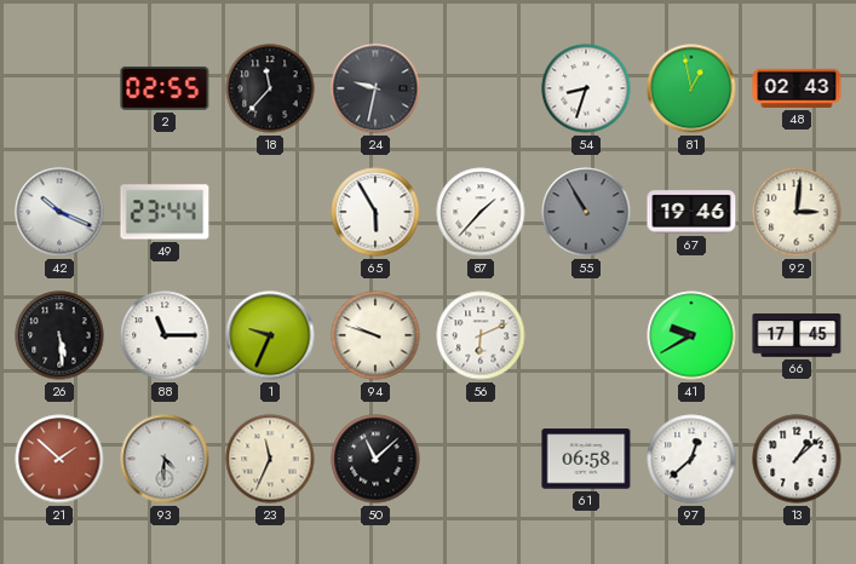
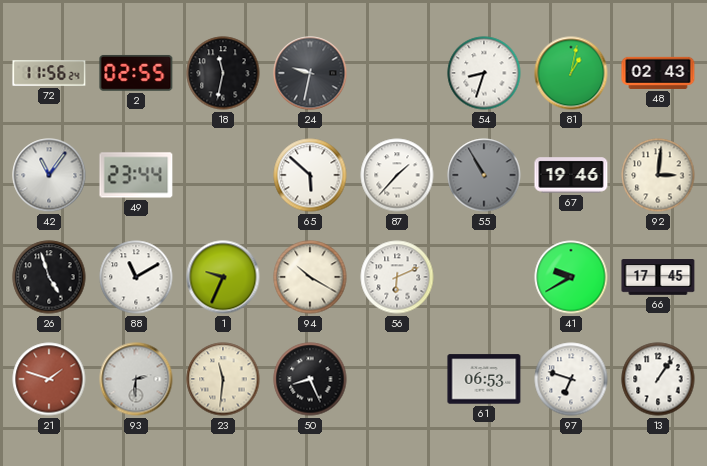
72: none -> 11:56
18: 11:37 -> 11:32
81: 12:58 -> 1:02
42: 10:19 -> 11:06
65: 5:55 -> 5:52
26: 5:29 -> 4:57
88: 11:15 -> 11:10
94: 9:48 -> 10:20
21: 1:52 -> 1:48
93: 4:31 -> 2:31
23: 11:34 -> 11:31
50: 11:08 -> 8:26
61: 06:58 -> 06:53
97: 12:38 -> 6:48
13: 1:08 -> 1:06
